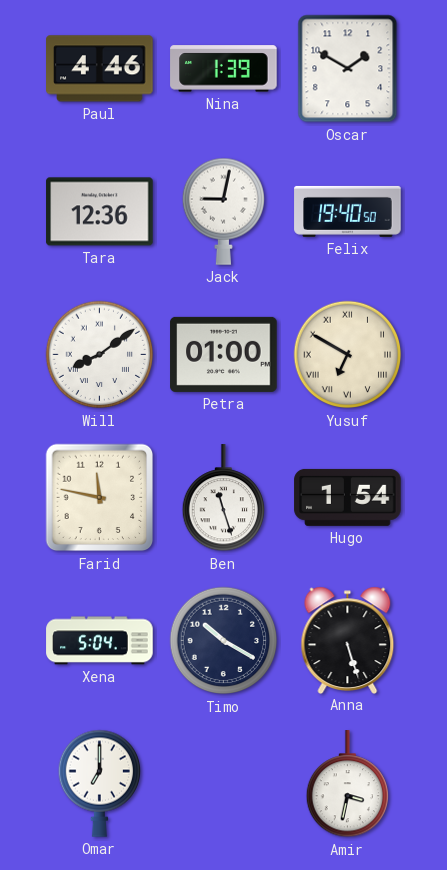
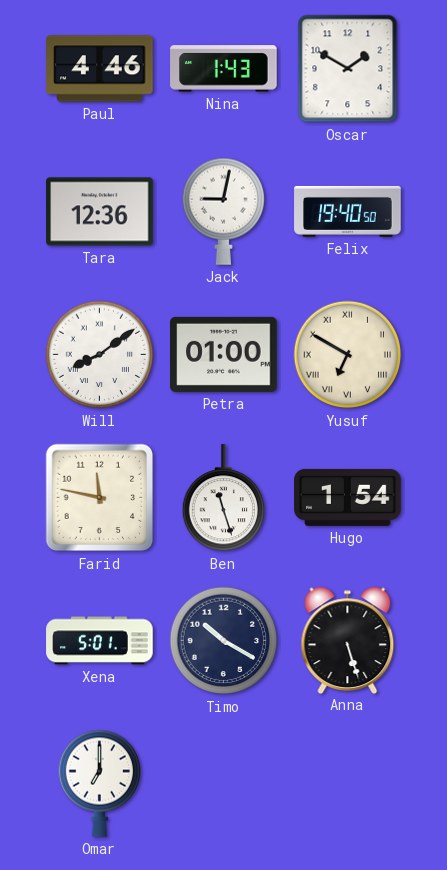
Nina: 1:39 -> 1:43
Xena: 5:04 -> 5:01
Amir: 3:32 -> none
